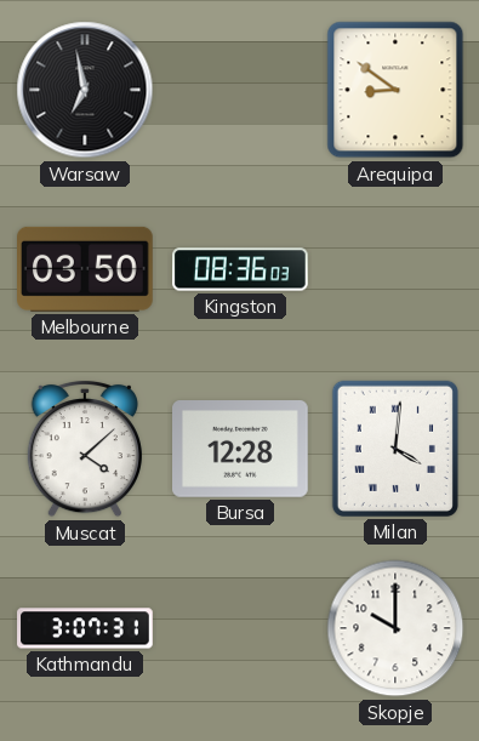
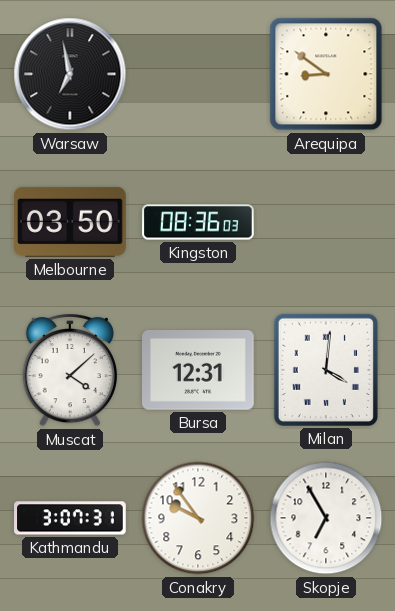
Bursa: 12:28 -> 12:31
Conakry: none -> 9:54
Skopje: 10:00 -> 6:55
